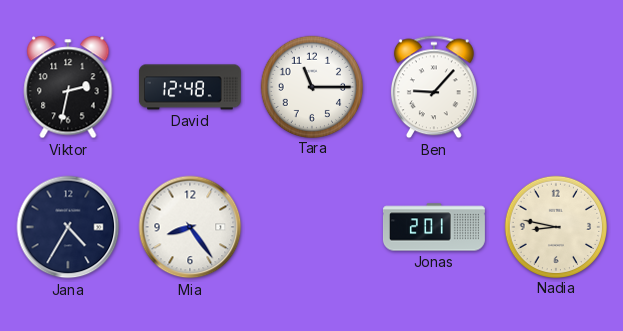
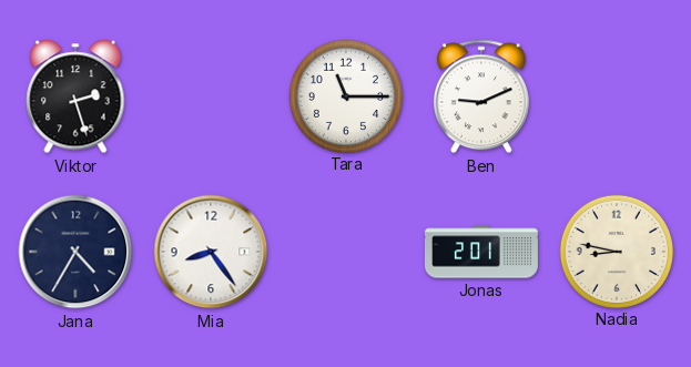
Viktor: 2:32 -> 2:27
David: 12:48 -> none
Ben: 9:07 -> 9:11
